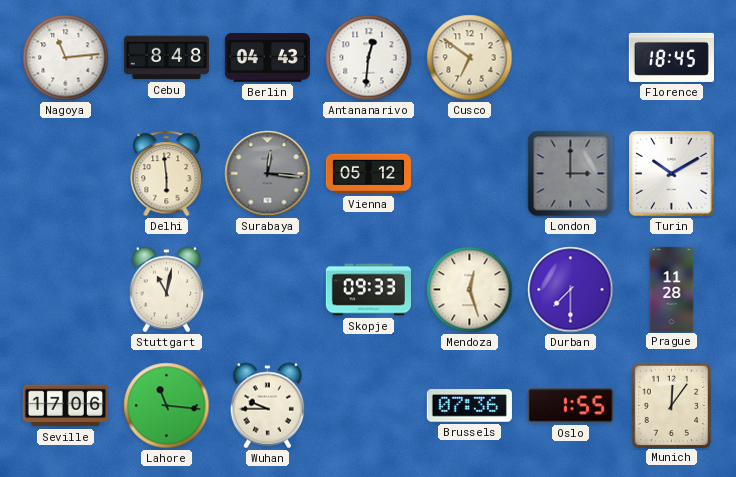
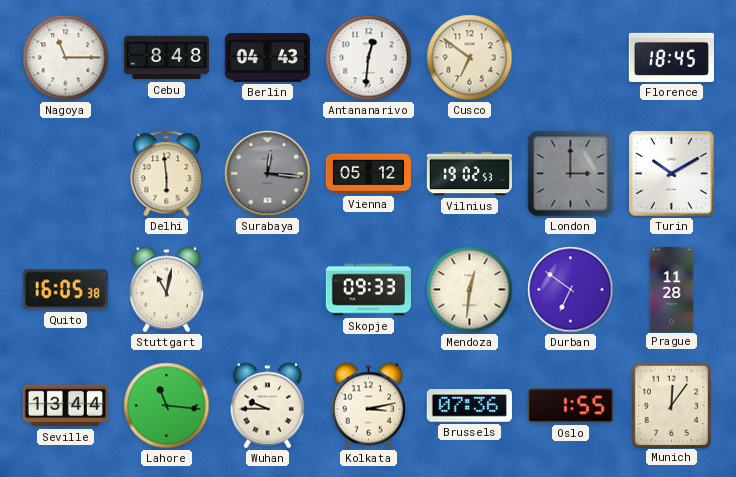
Nagoya: 11:14 -> 11:15
Vilnius: none -> 19:02
Quito: none -> 16:05
Mendoza: 12:27 -> 12:31
Durban: 7:30 -> 6:51
Seville: 17:06 -> 13:44
Kolkata: none -> 3:13
